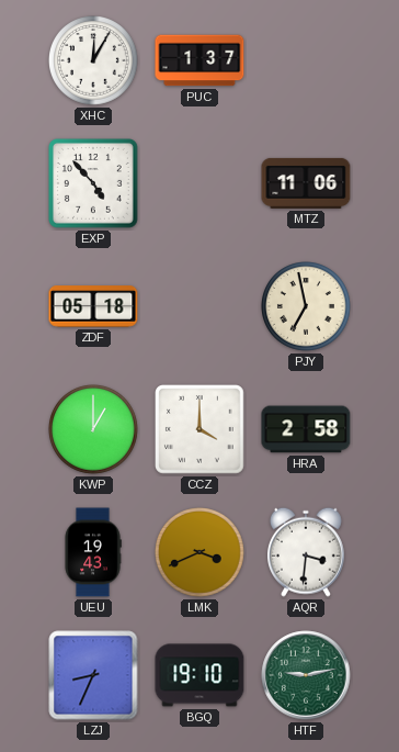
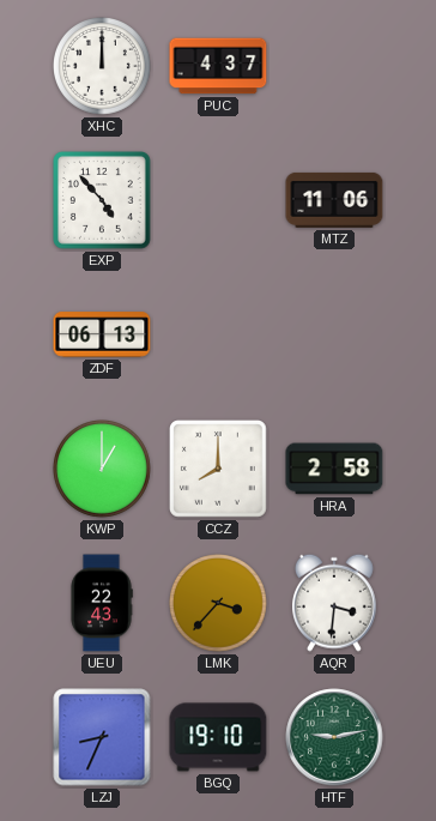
XHC: 12:05 -> 12:00
PUC: 1:37 -> 4:37
ZDF: 05:18 -> 06:13
PJY: 6:58 -> none
CCZ: 4:00 -> 8:00
UEU: 19:43 -> 22:43
LMK: 3:41 -> 3:37
